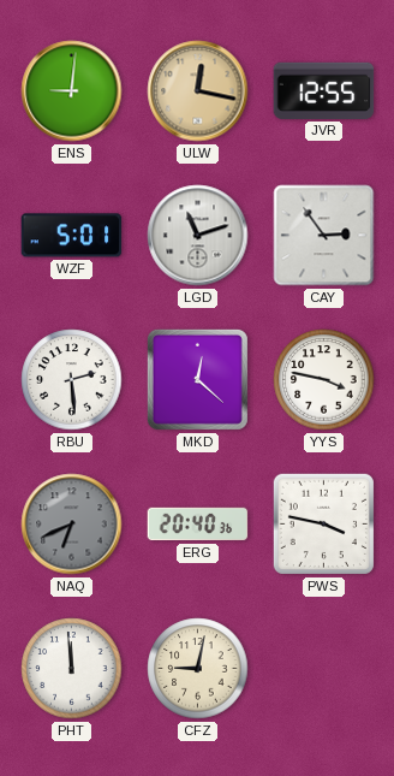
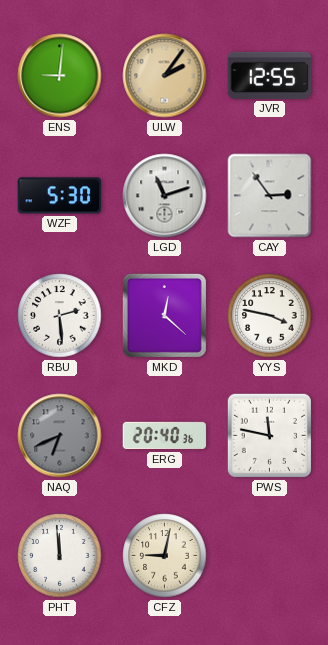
ULW: 12:17 -> 2:06
WZF: 5:01 -> 5:30
PWS: 3:47 -> 11:47
